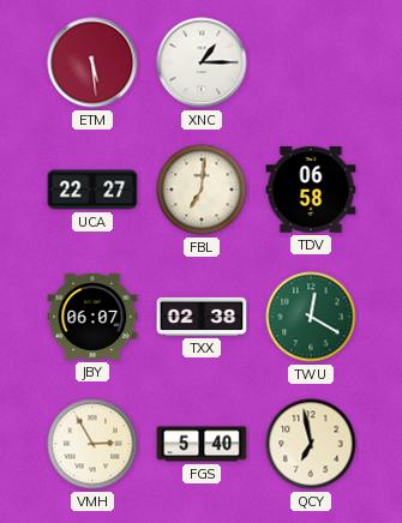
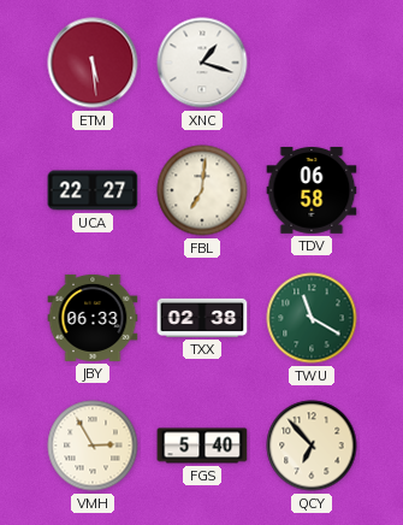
XNC: 1:15 -> 1:18
JBY: 06:07 -> 06:33
TWU: 12:20 -> 11:20
QCY: 6:58 -> 6:53
